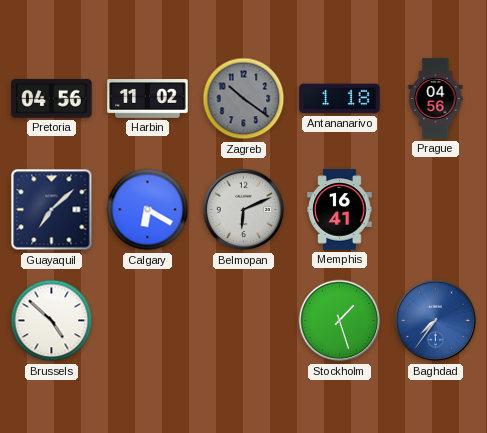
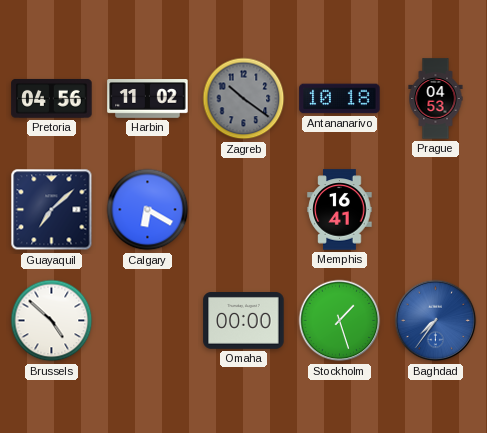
Antananarivo: 1:18 -> 10:18
Prague: 04:56 -> 04:53
Belmopan: 6:11 -> none
Omaha: none -> 00:00
